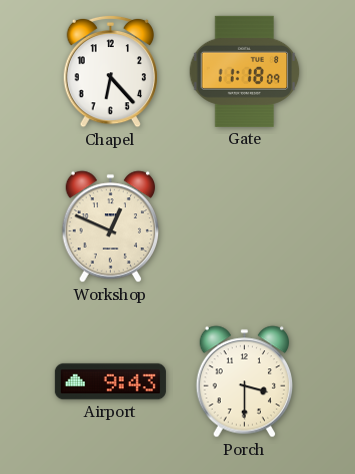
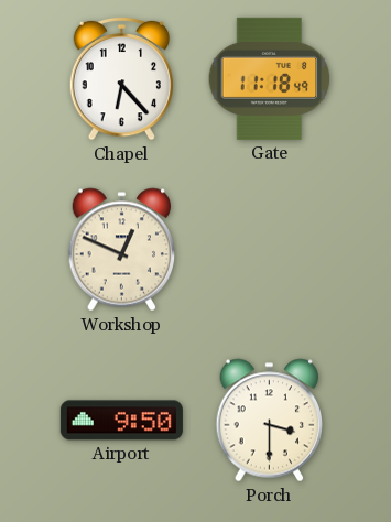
Gate: 11:18:09 -> 11:18:49
Airport: 9:43 -> 9:50
